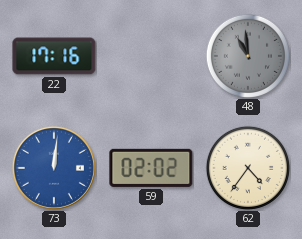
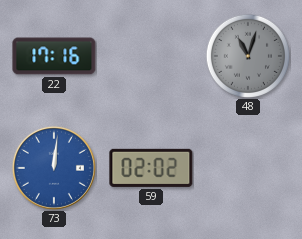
48: 10:59 -> 11:03
62: 4:36 -> none
